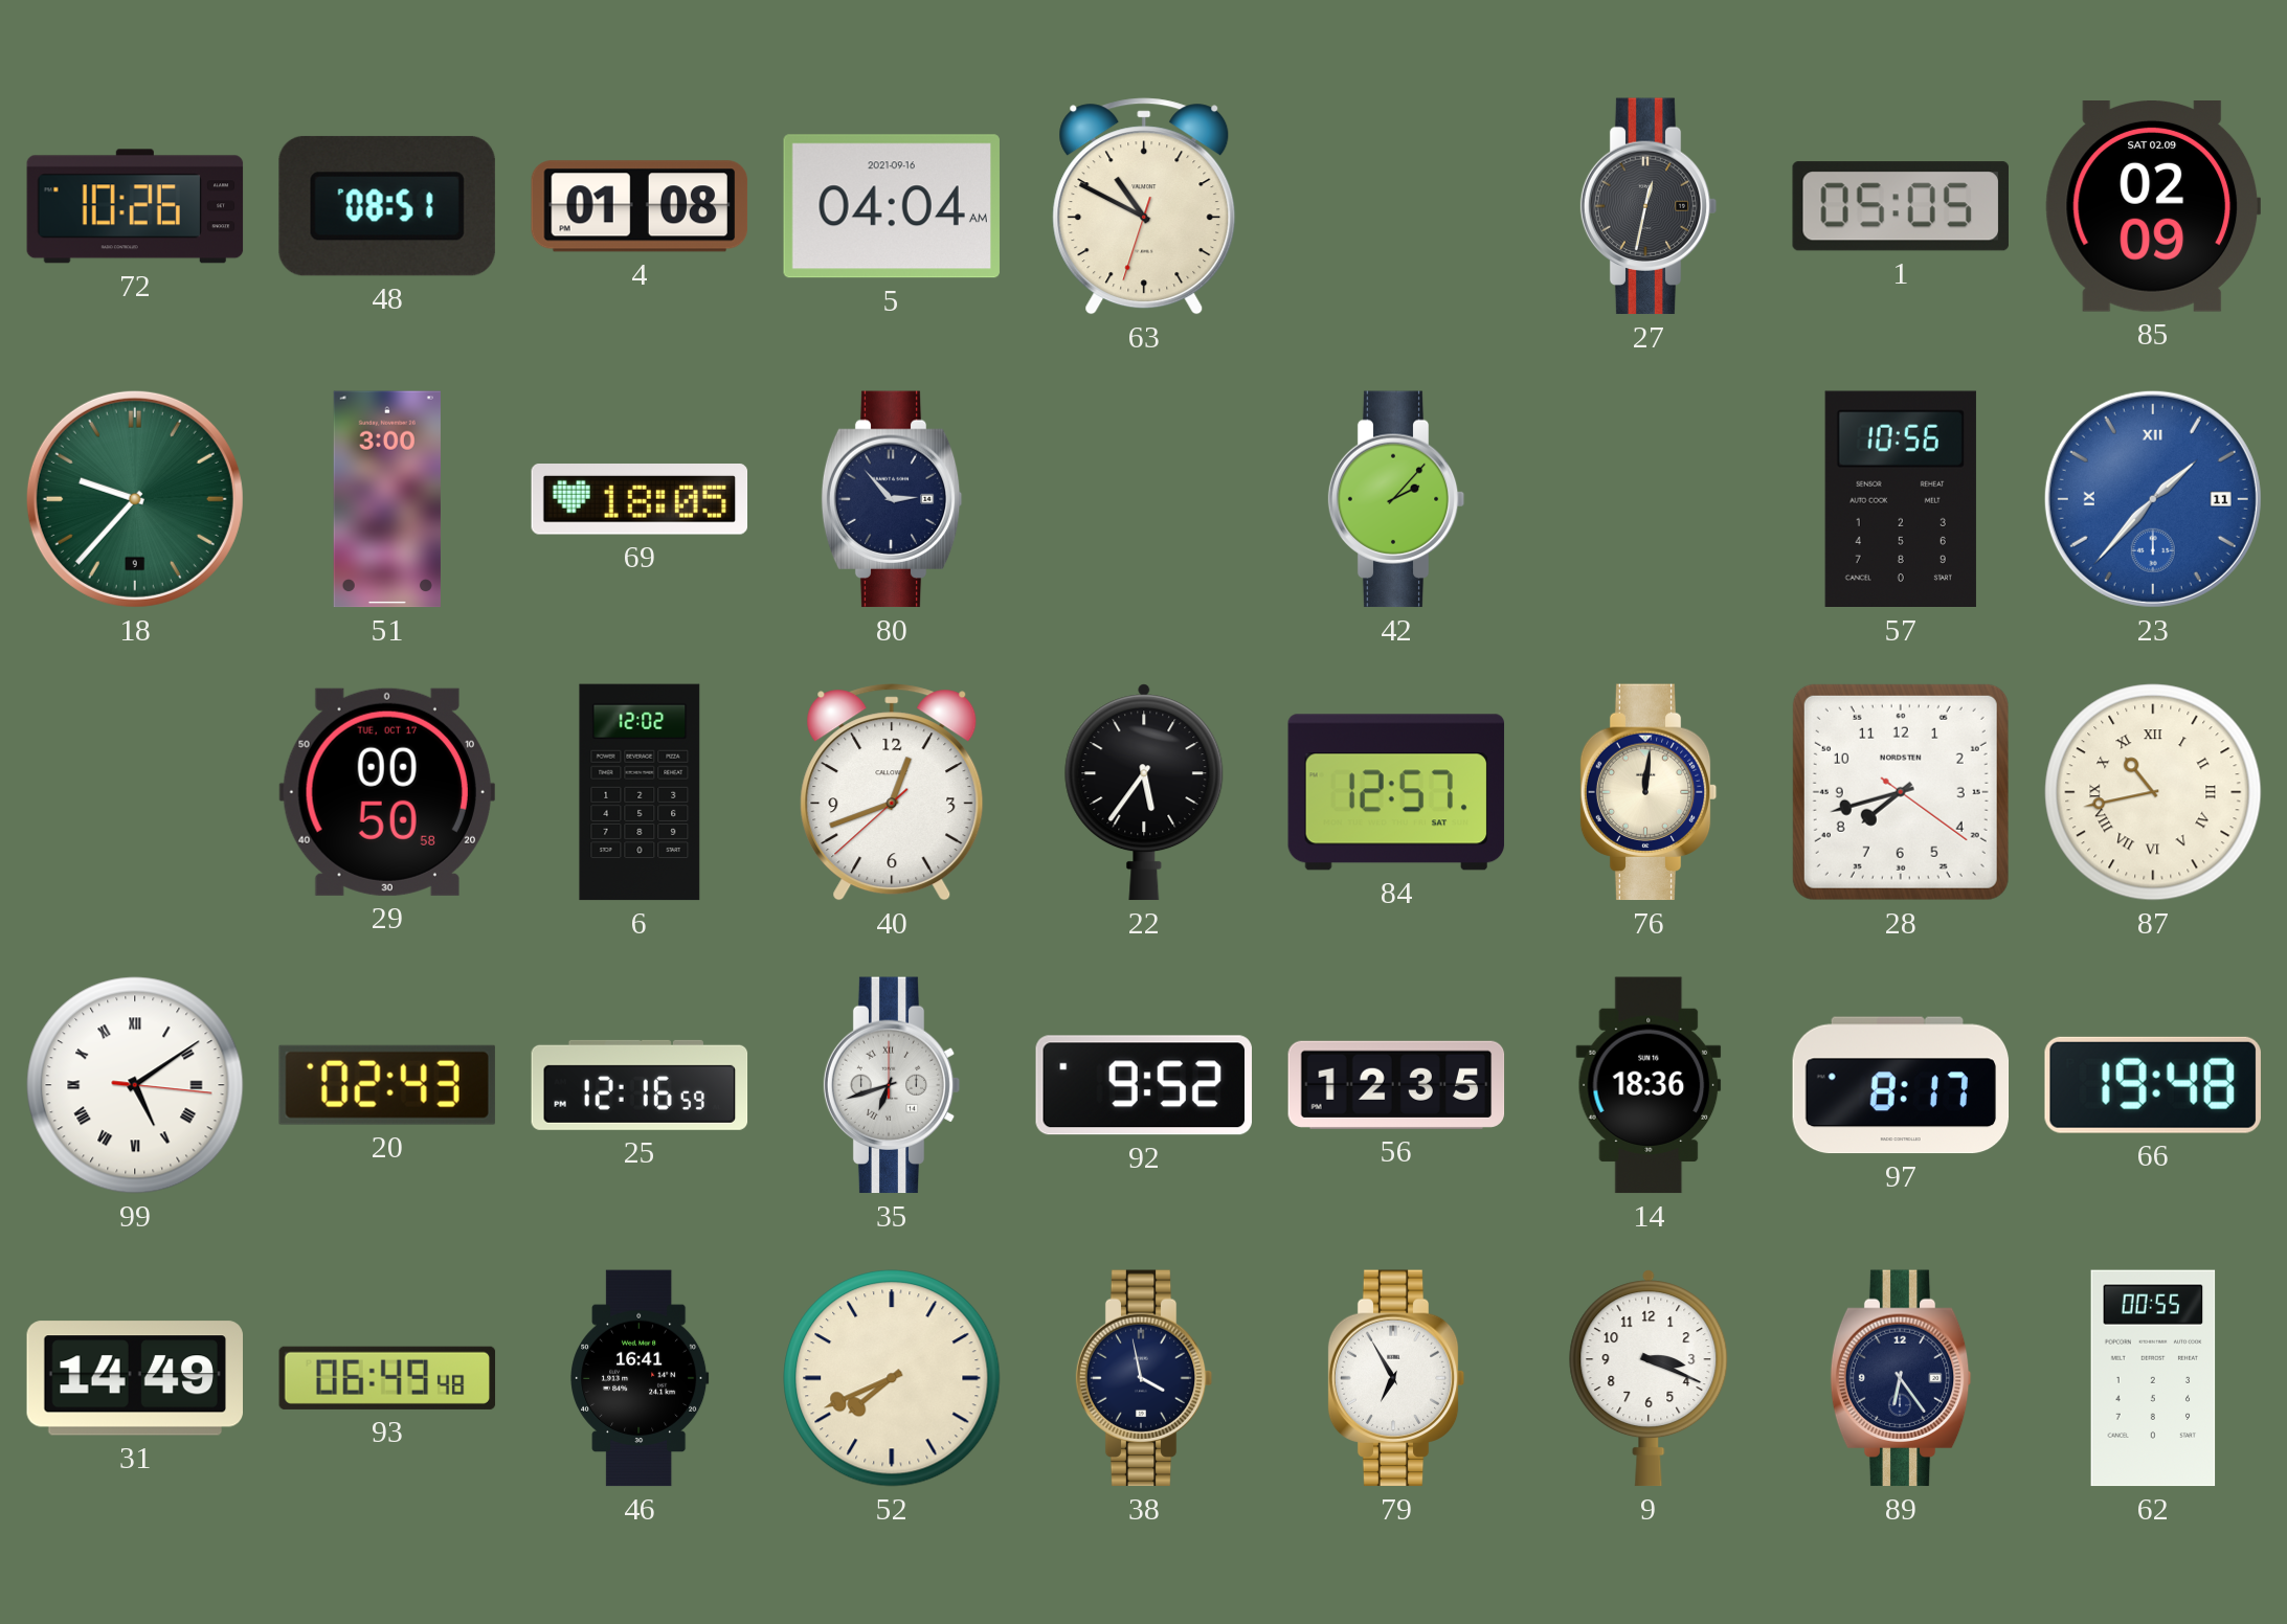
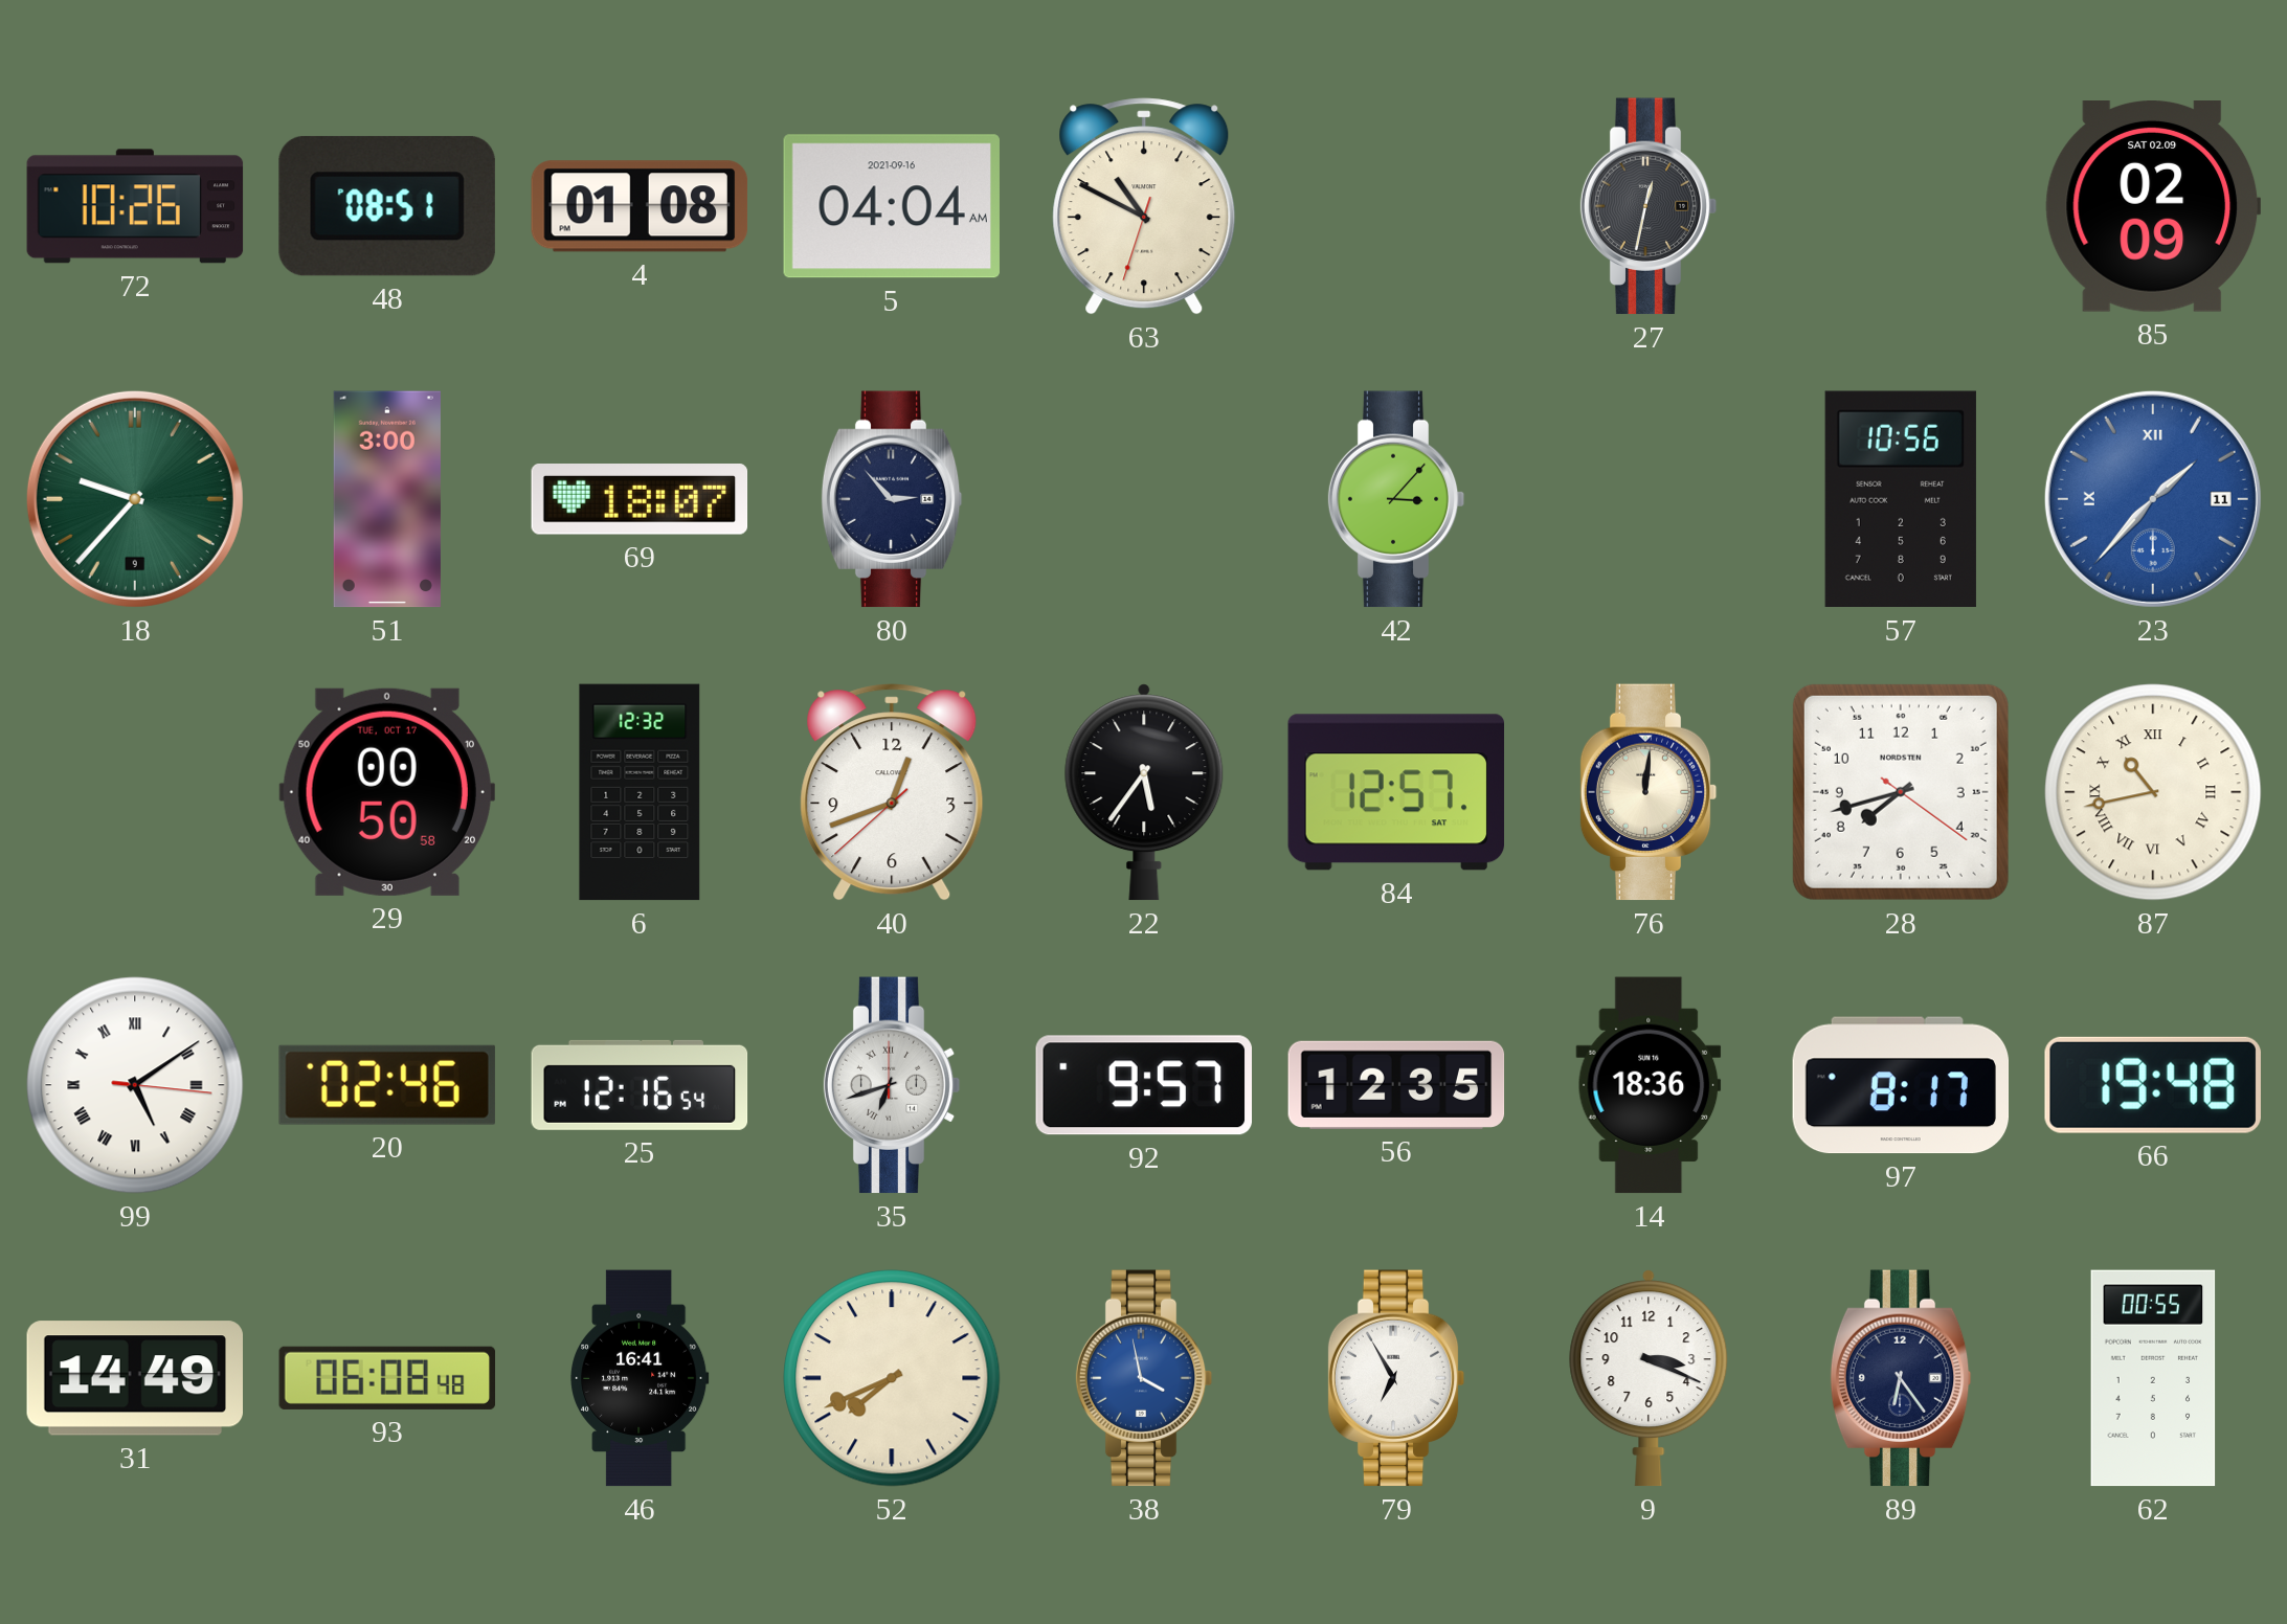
1: 05:05 -> none
69: 18:05 -> 18:07
42: 2:07 -> 3:07
6: 12:02 -> 12:32
20: 02:43 -> 02:46
25: 12:16:59 -> 12:16:54
92: 9:52 -> 9:57
93: 06:49 -> 06:08
38 dial: navy -> blue
